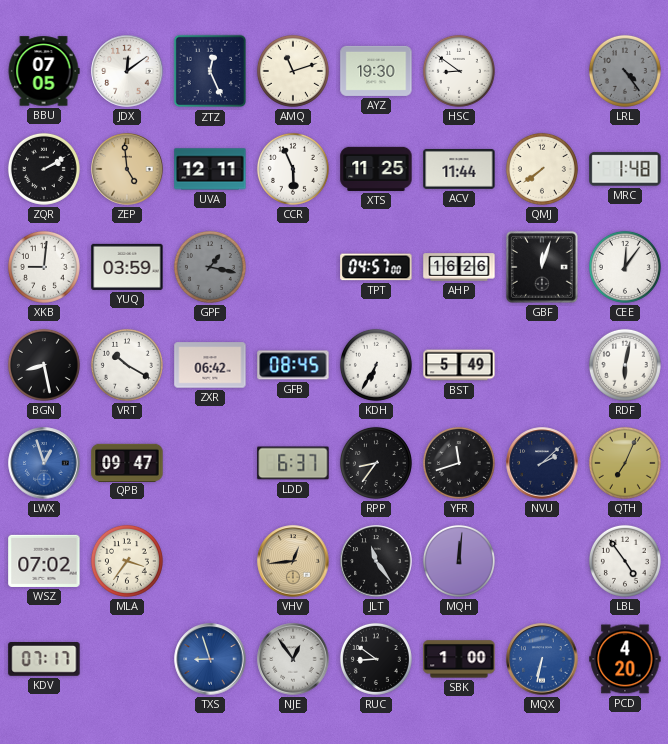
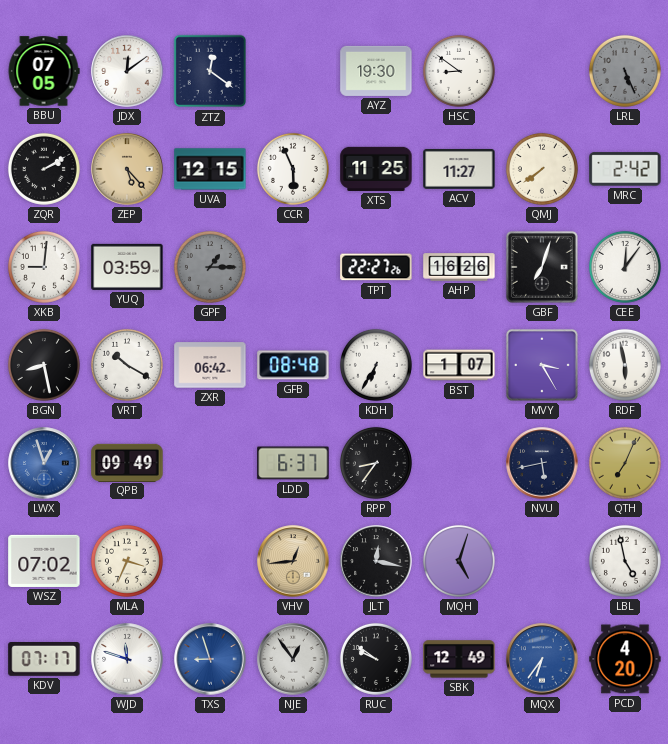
ZTZ: 12:26 -> 12:21
AMQ: 11:12 -> none
LRL: 4:24 -> 5:26
ZEP: 4:59 -> 5:23
UVA: 12:11 -> 12:15
ACV: 11:44 -> 11:27
MRC: 1:48 -> 2:42
GPF: 1:17 -> 1:15
TPT: 04:57 -> 22:27
GBF: 12:03 -> 7:03
GFB: 08:45 -> 08:48
BST: 5:49 -> 1:07
MVY: none -> 3:25
RDF: 6:02 -> 5:58
QPB: 09:47 -> 09:49
YFR: 11:42 -> none
NVU: 2:08 -> 5:43
MLA: 3:36 -> 3:34
JLT: 11:24 -> 12:17
MQH: 12:01 -> 5:03
LBL: 4:54 -> 4:58
WJD: none -> 11:48
RUC: 8:51 -> 9:51
SBK: 1:00 -> 12:49
MQX: 6:32 -> 6:36
